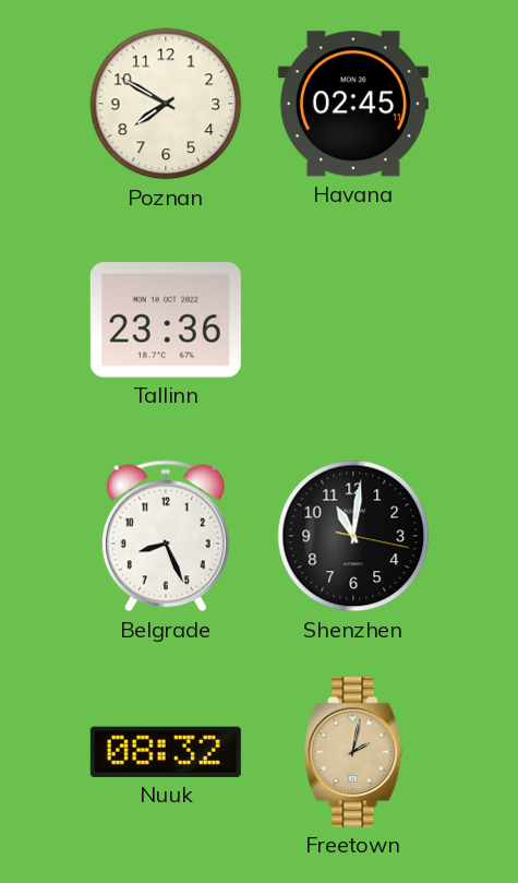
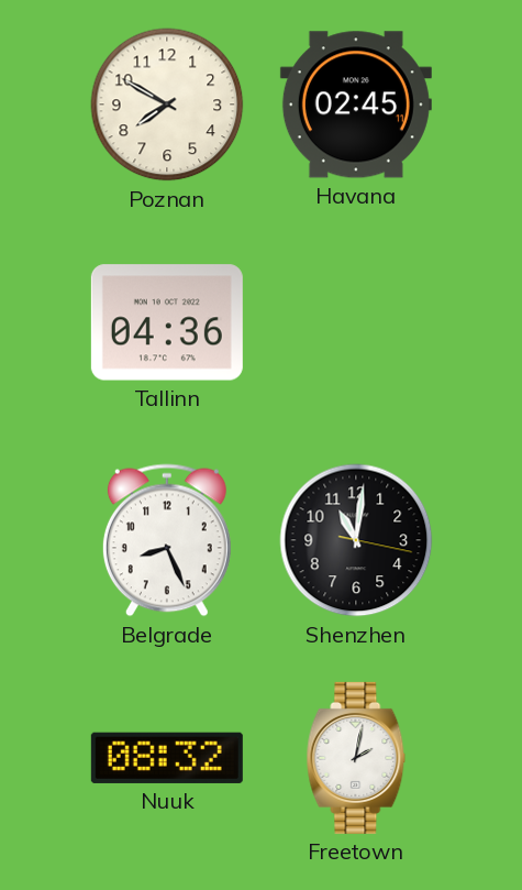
Tallinn: 23:36 -> 04:36
Freetown dial: champagne -> white
